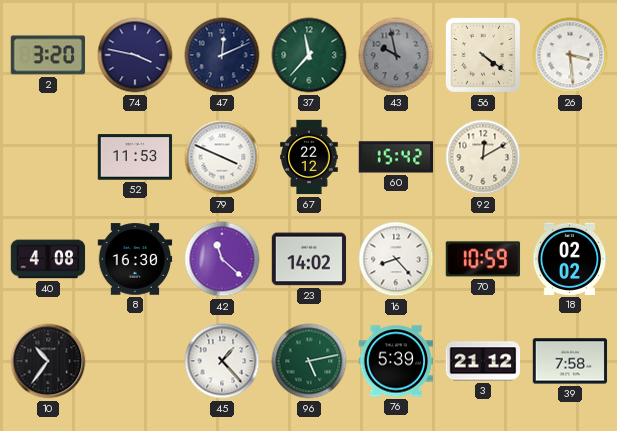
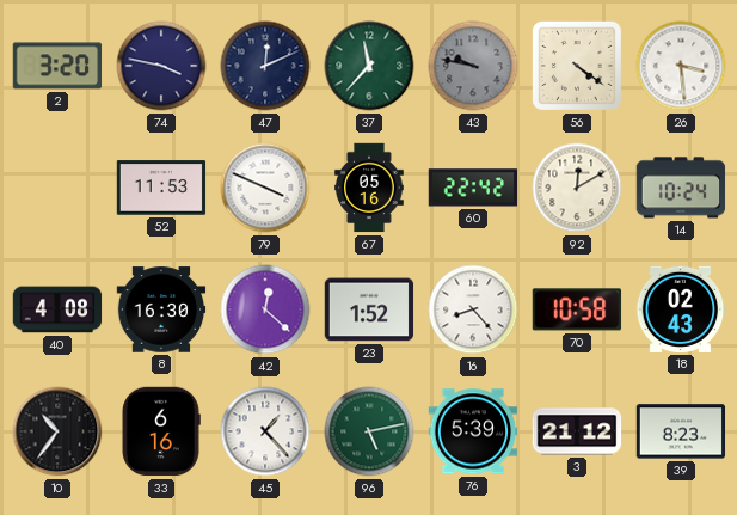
43: 9:58 -> 9:47
67: 22:12 -> 05:16
60: 15:42 -> 22:42
14: none -> 10:24
42: 11:22 -> 12:22
23: 14:02 -> 1:52
70: 10:59 -> 10:58
18: 02:02 -> 02:43
33: none -> 6:16
39: 7:58 -> 8:23
